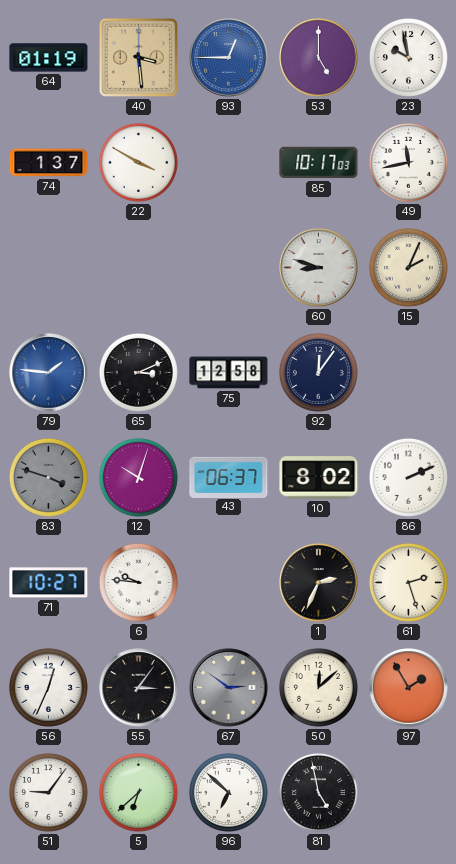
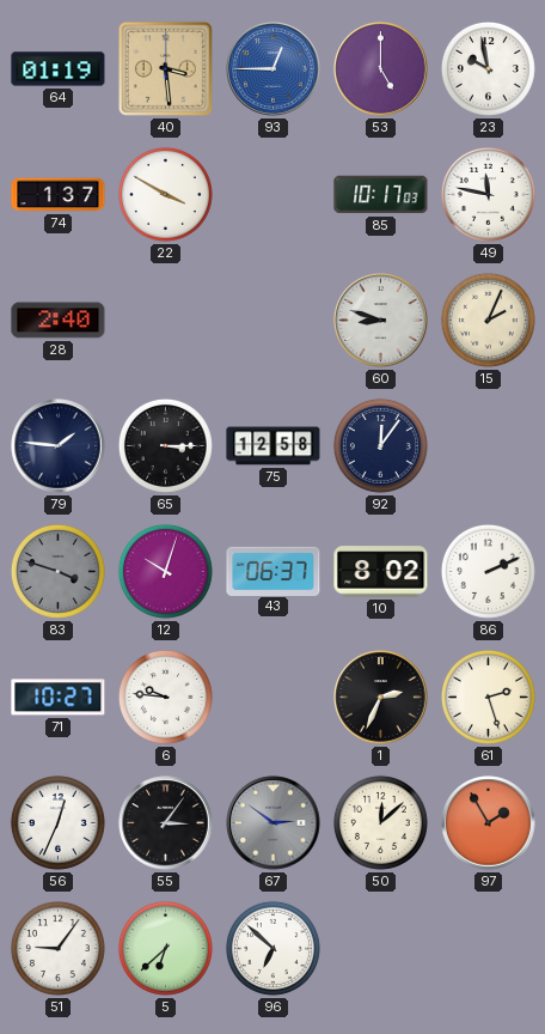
49: 11:43 -> 11:47
28: none -> 2:40
79 dial: blue -> navy
65: 3:11 -> 3:15
81: 4:58 -> none
